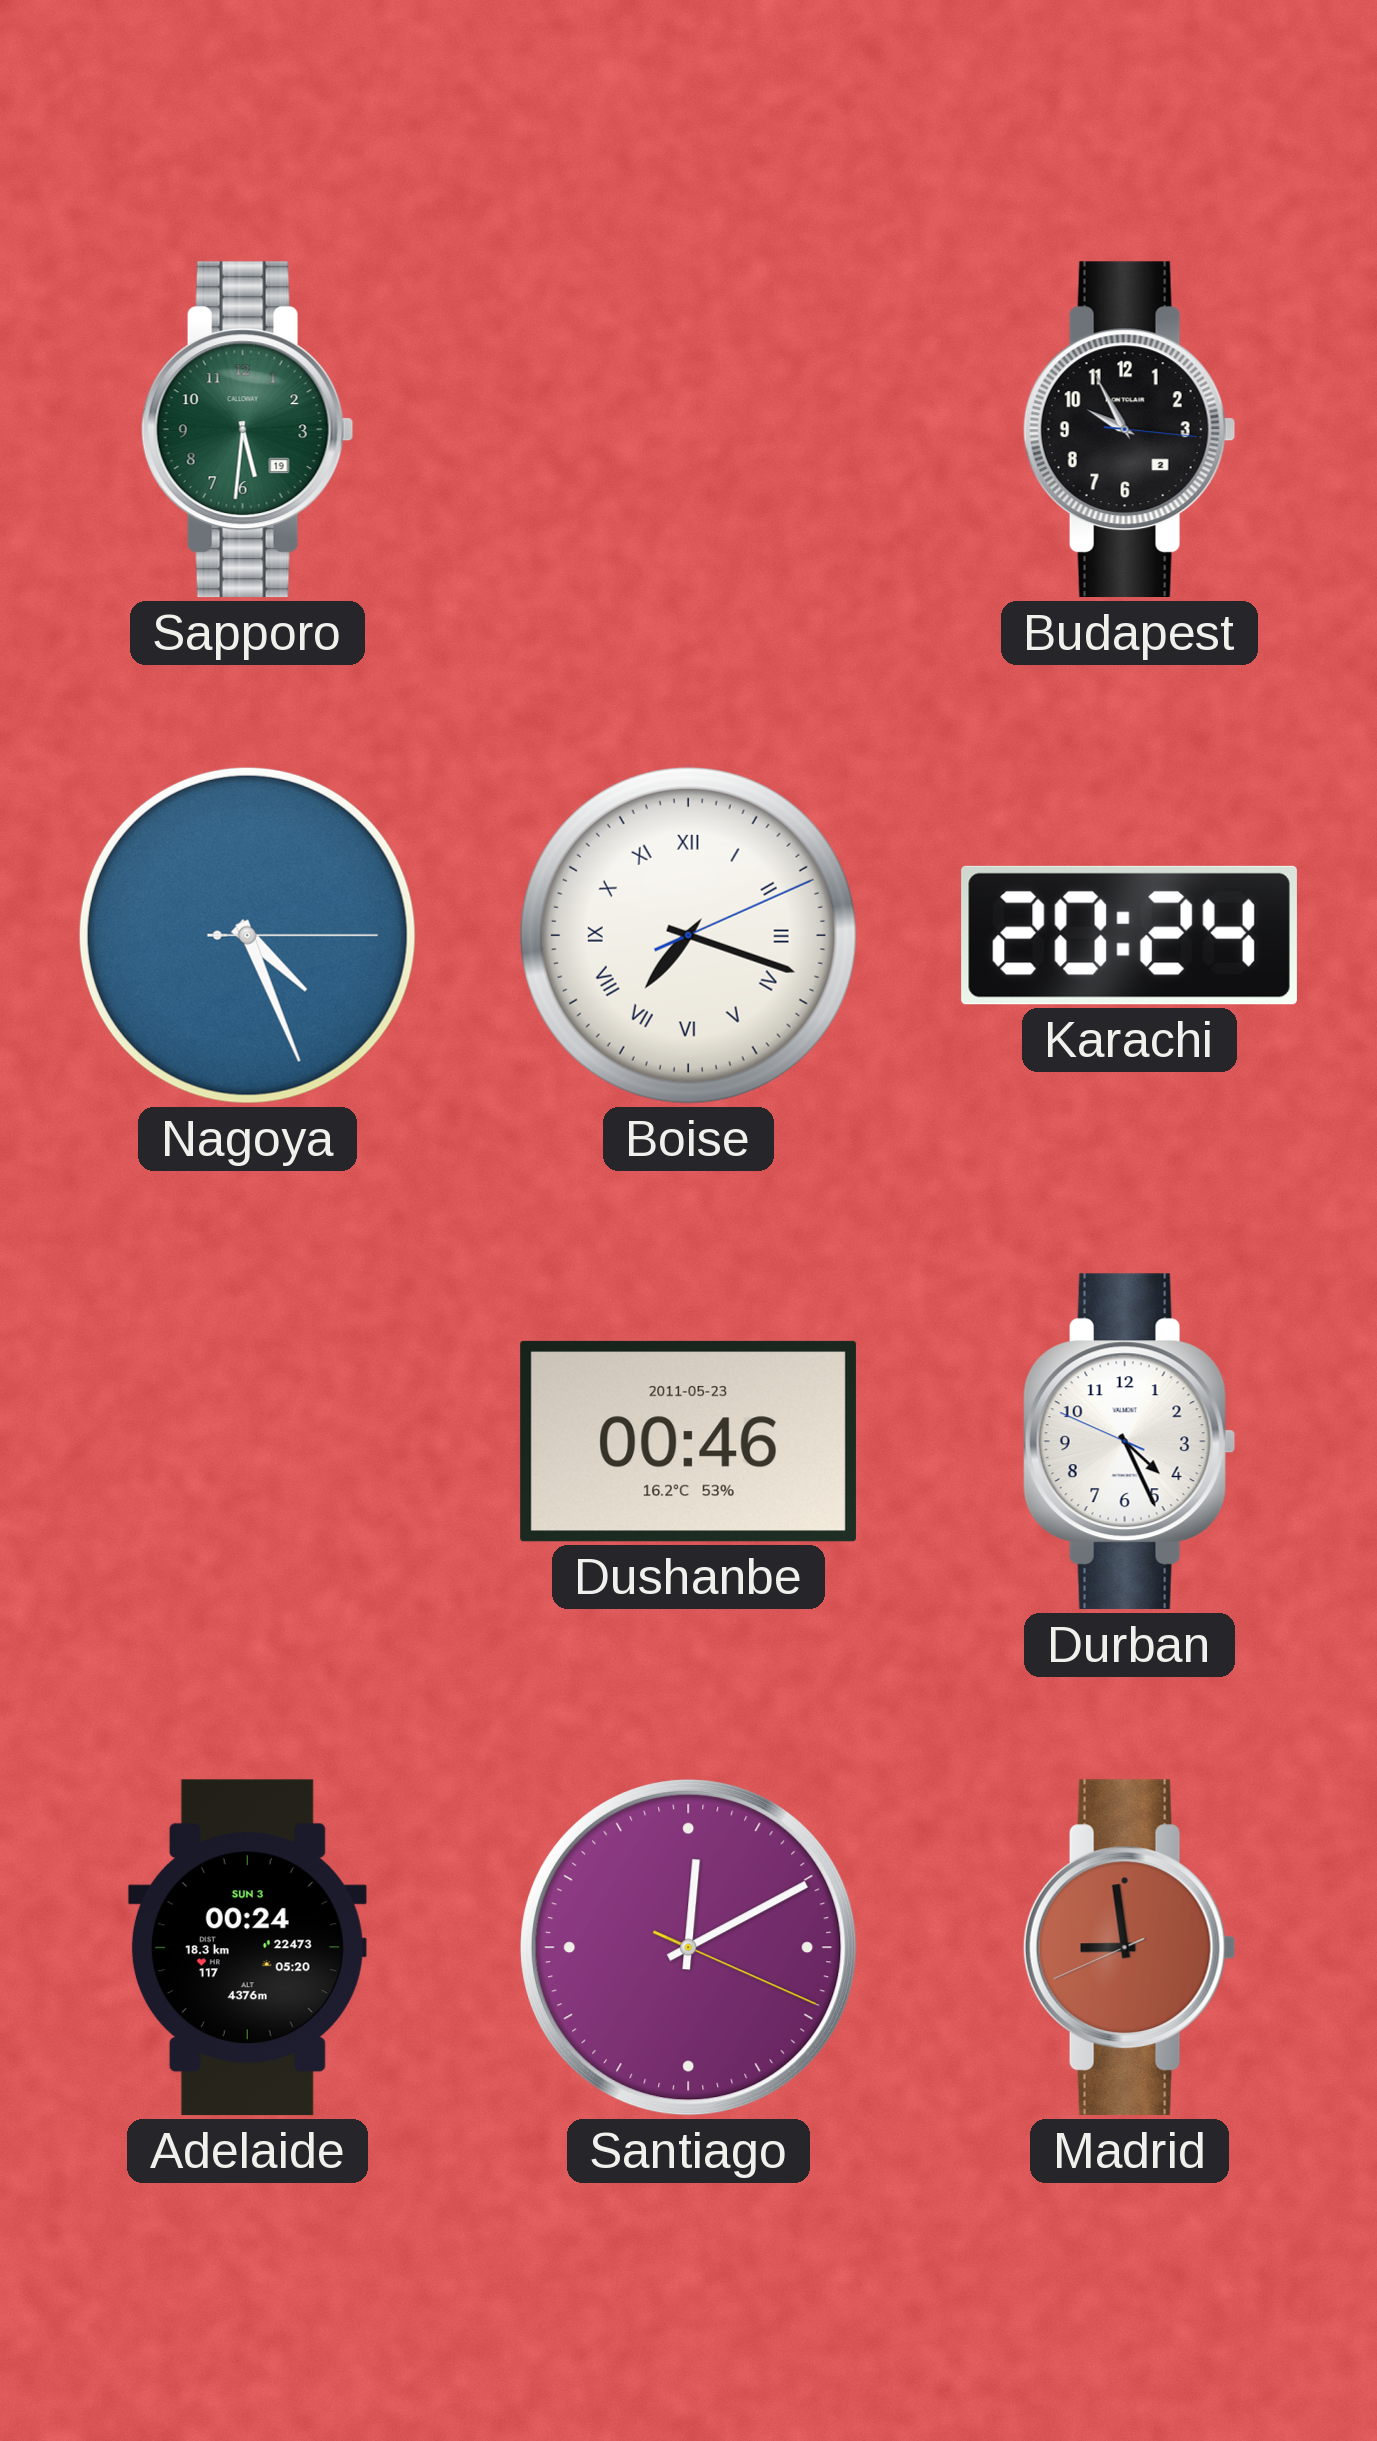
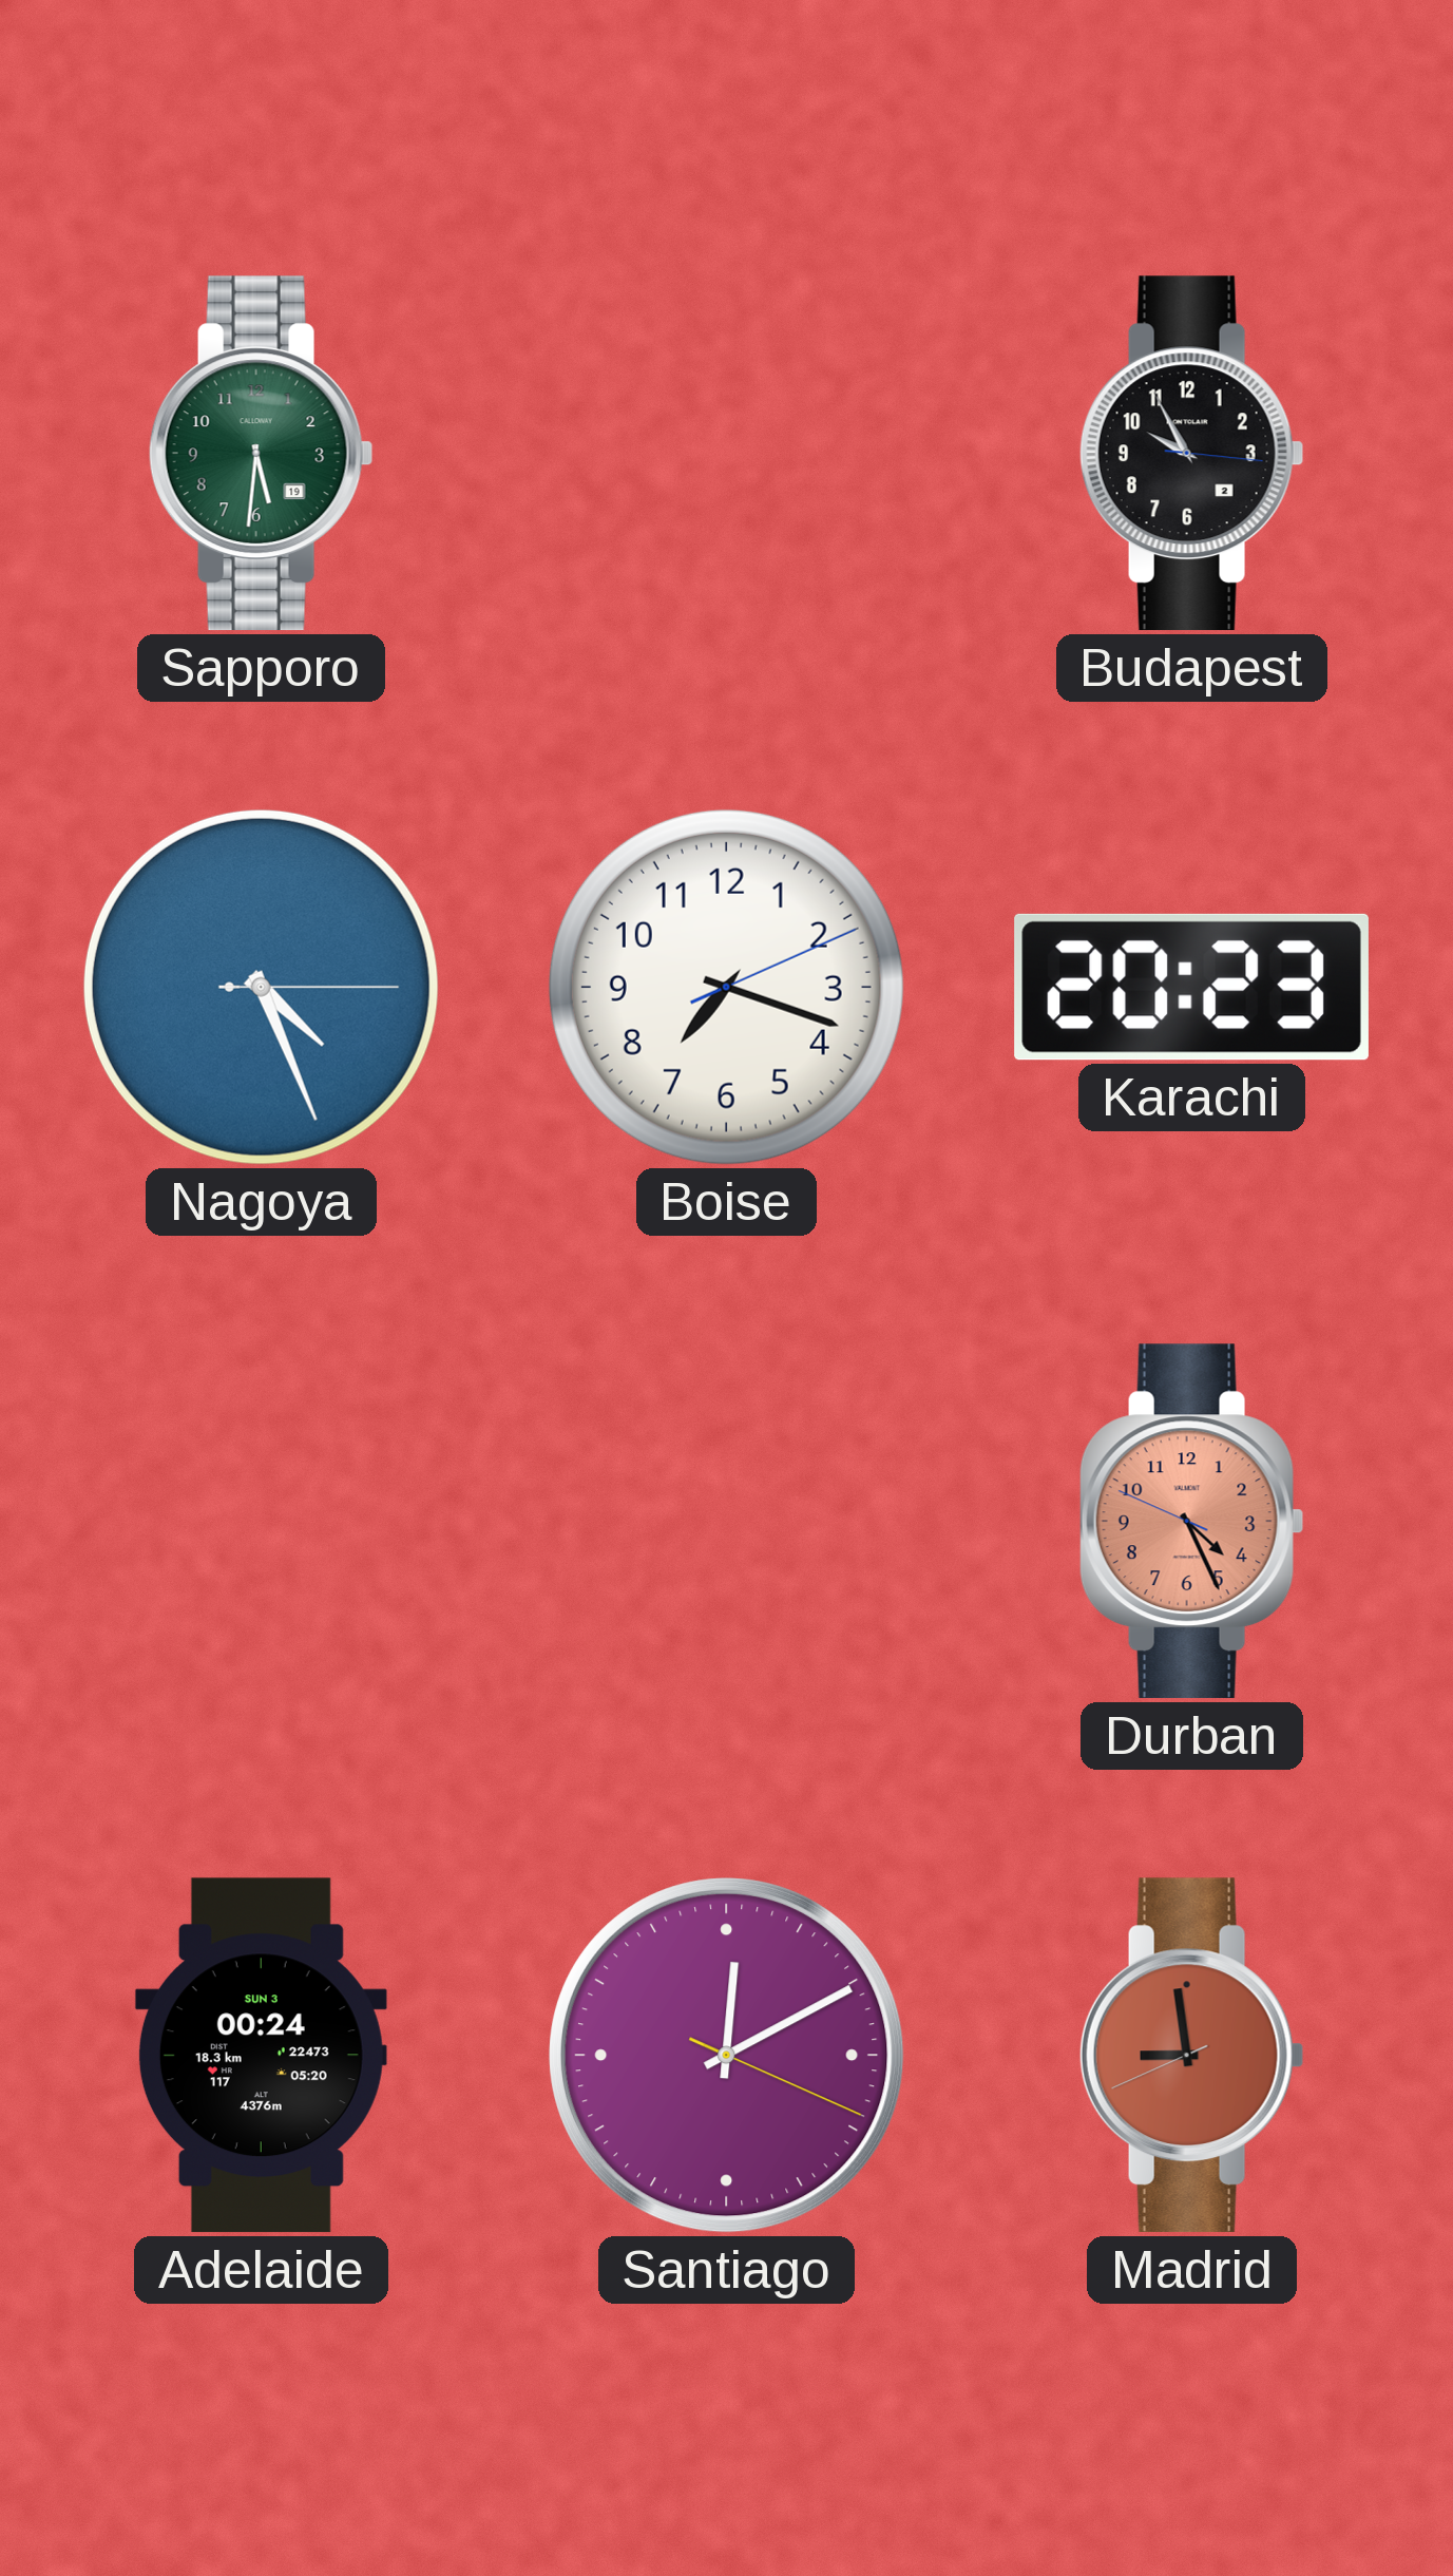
Boise numerals: Roman -> Arabic
Karachi: 20:24 -> 20:23
Dushanbe: 00:46 -> none
Durban dial: white -> salmon
